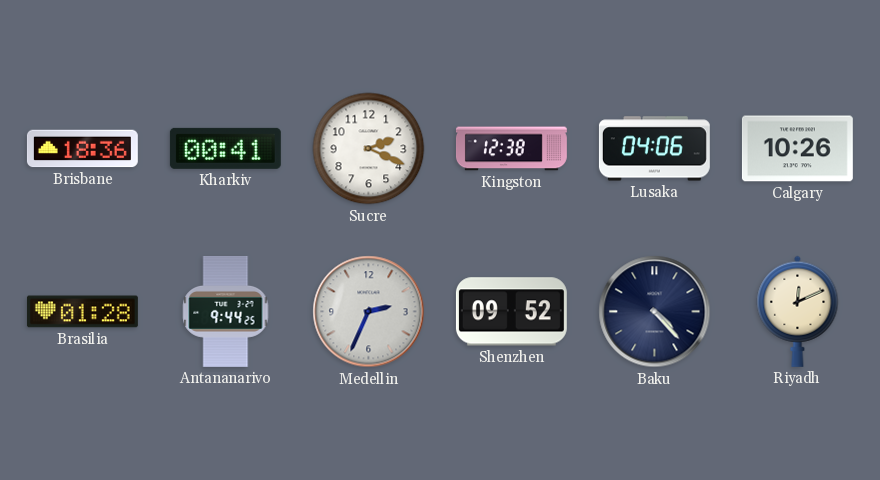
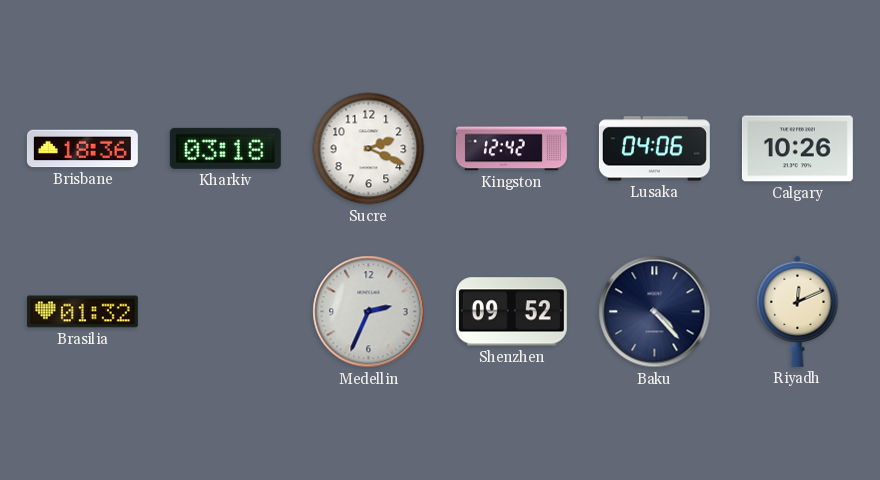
Kharkiv: 00:41 -> 03:18
Kingston: 12:38 -> 12:42
Brasilia: 01:28 -> 01:32
Antananarivo: 9:44 -> none
